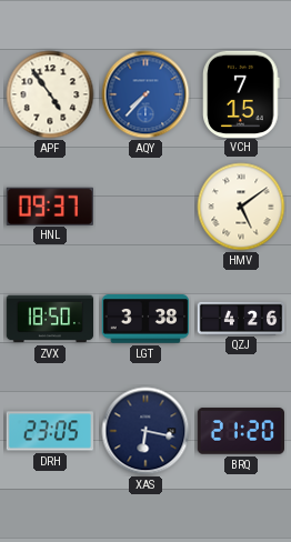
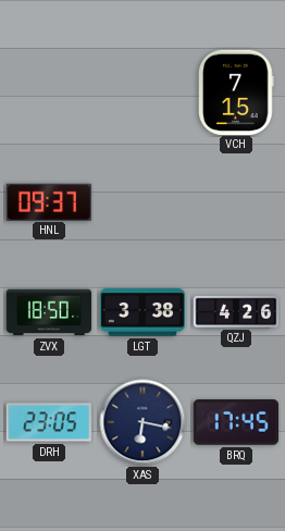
APF: 4:54 -> none
AQY: 7:37 -> none
HMV: 5:09 -> none
BRQ: 21:20 -> 17:45
